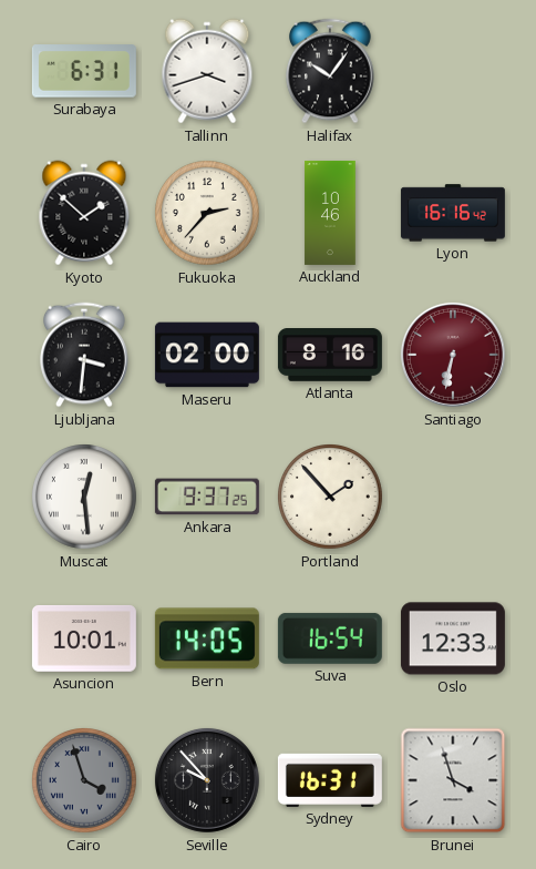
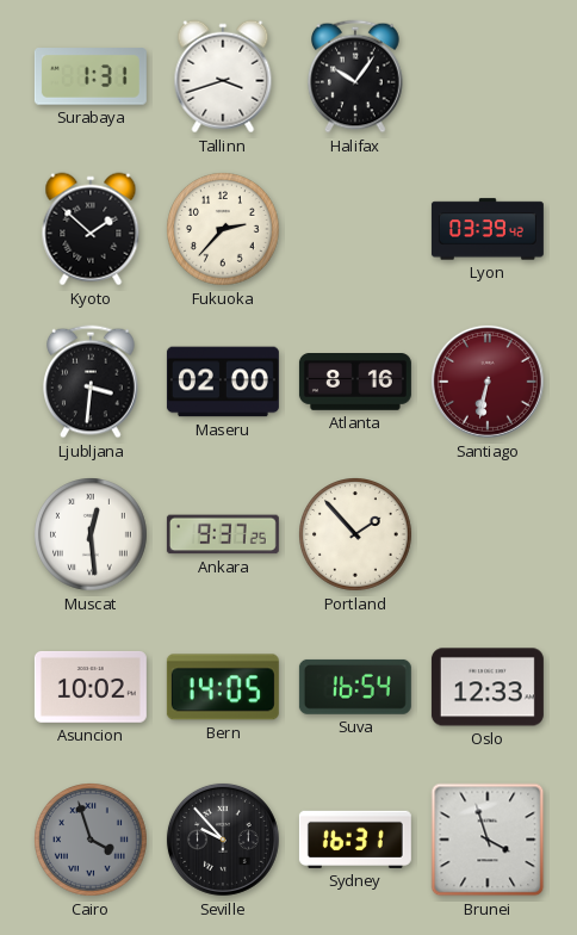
Surabaya: 6:31 -> 1:31
Auckland: 10:46 -> none
Lyon: 16:16 -> 03:39
Asuncion: 10:01 -> 10:02
